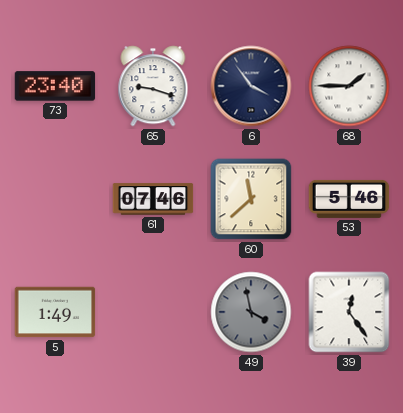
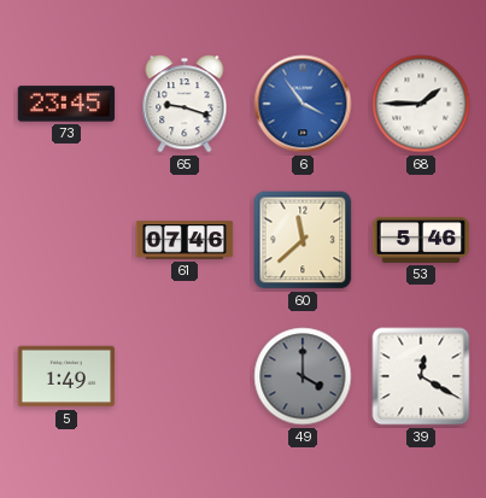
73: 23:40 -> 23:45
6 dial: navy -> blue
49: 3:58 -> 4:00
39: 12:24 -> 12:20
